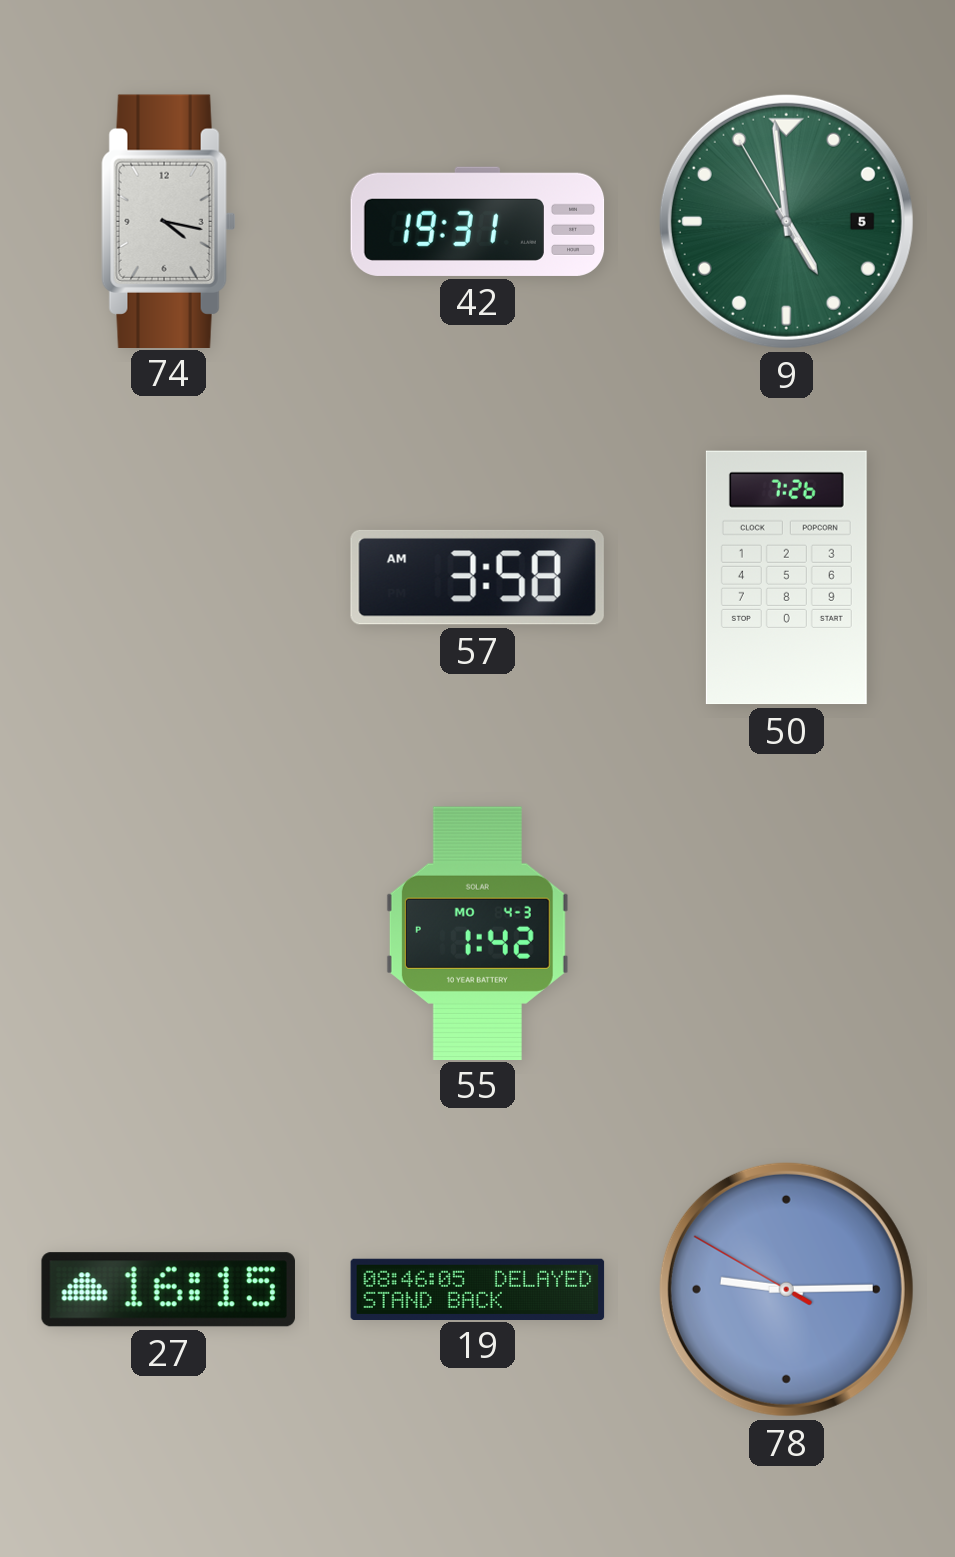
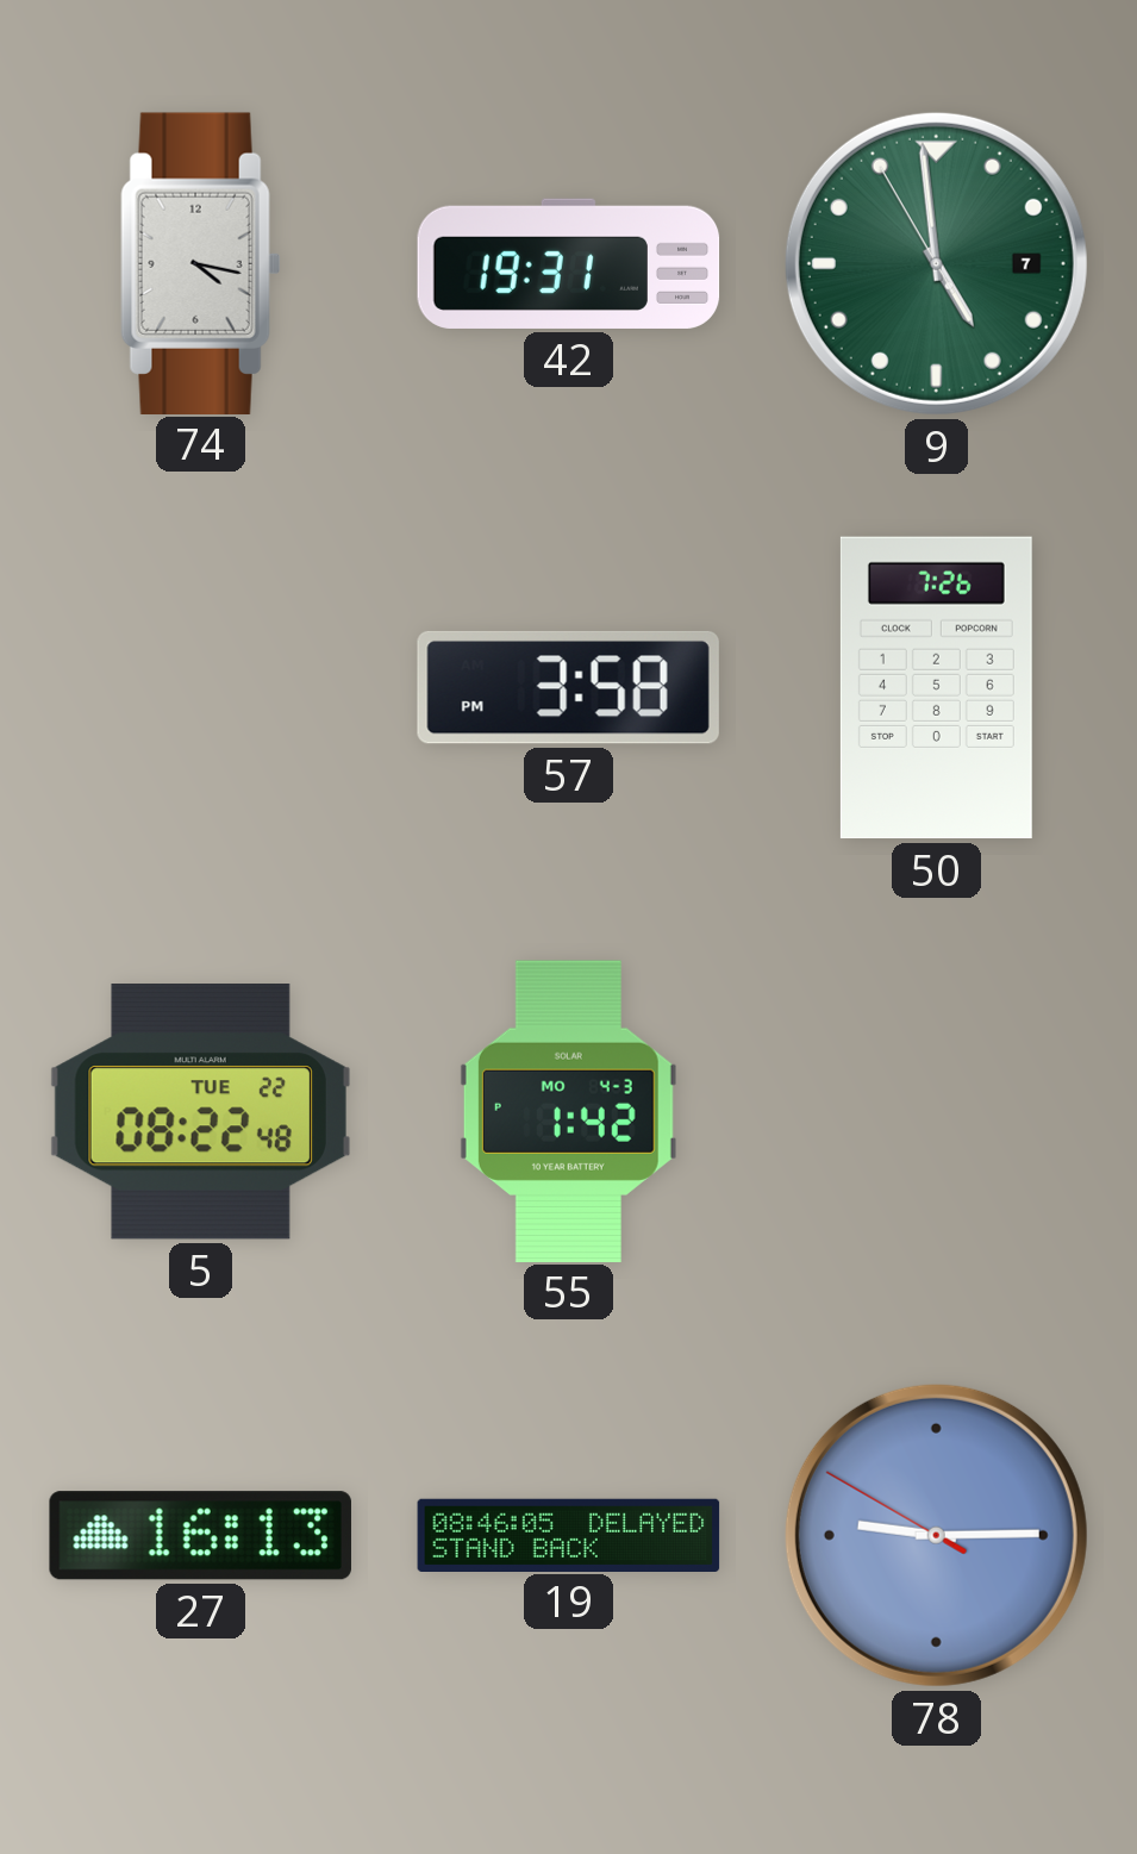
9 date: 5 -> 7
57: 3:58 AM -> 3:58 PM
5: none -> 08:22
27: 16:15 -> 16:13
